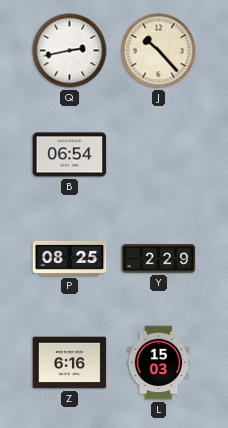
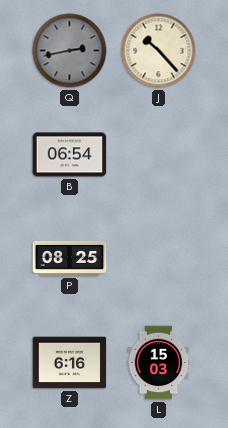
Q dial: white -> grey
Y: 2:29 -> none
